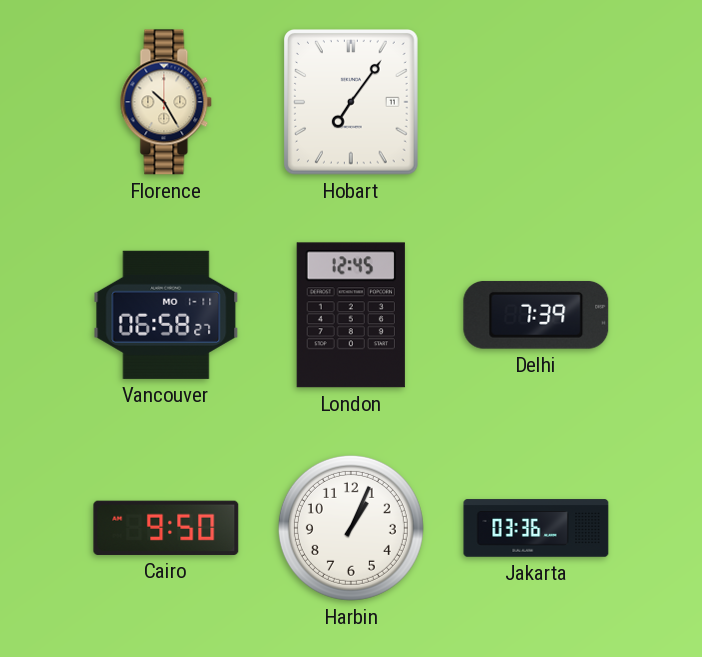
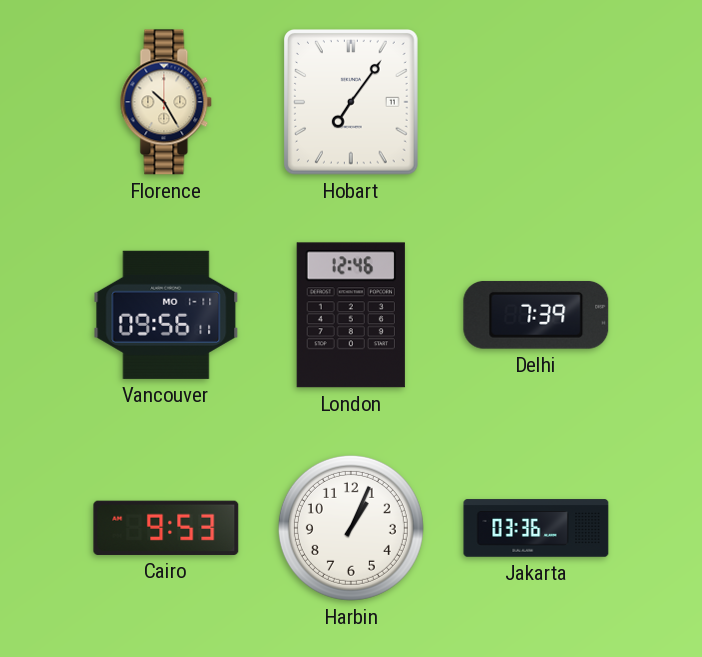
Vancouver: 06:58 -> 09:56
London: 12:45 -> 12:46
Cairo: 9:50 -> 9:53
